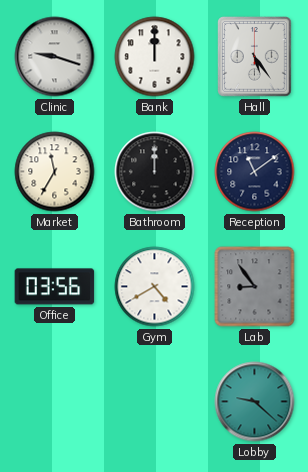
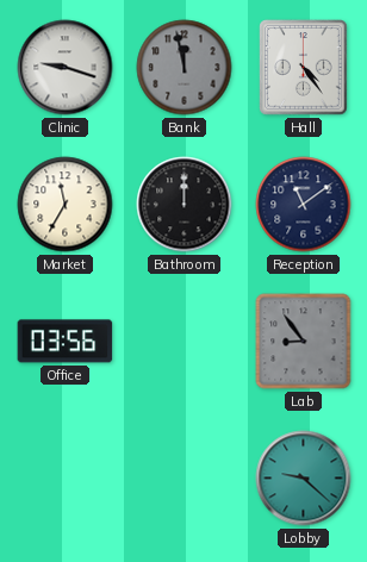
Bank: 12:00 -> 11:58
Bank dial: white -> grey
Hall: 5:24 -> 4:24
Gym: 4:40 -> none
